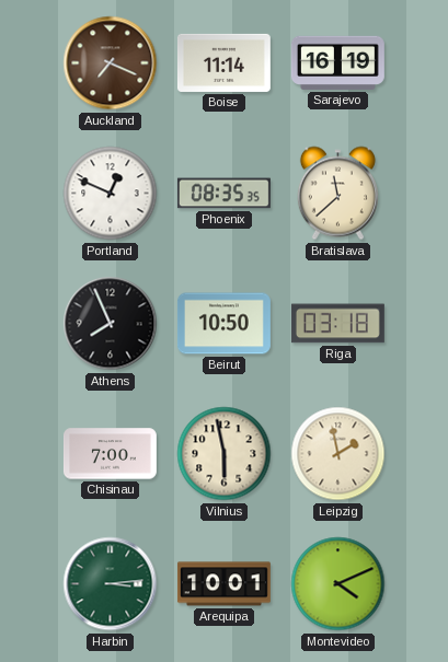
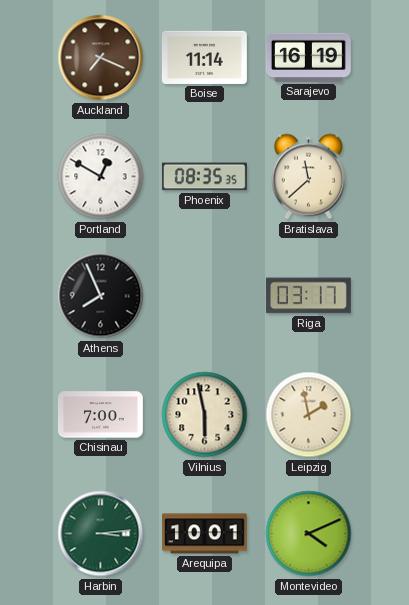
Portland: 12:49 -> 12:50
Beirut: 10:50 -> none
Riga: 03:18 -> 03:17
